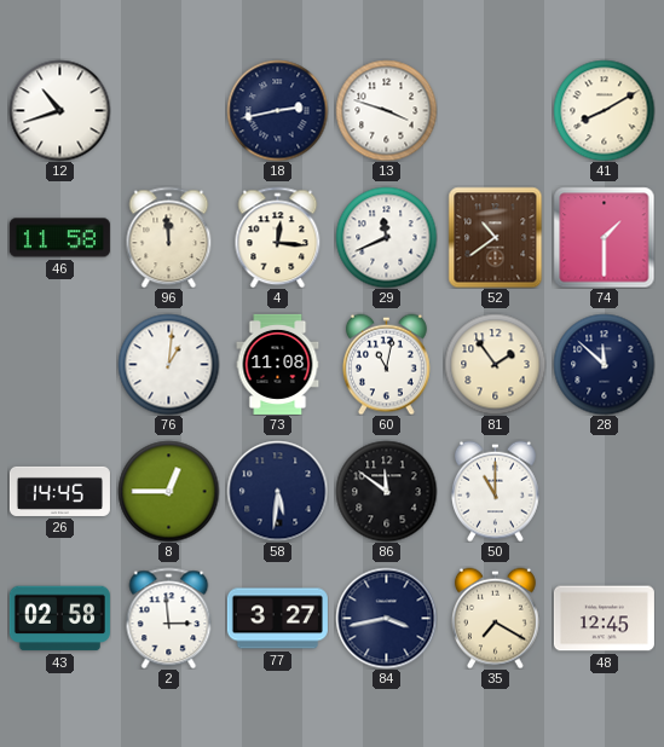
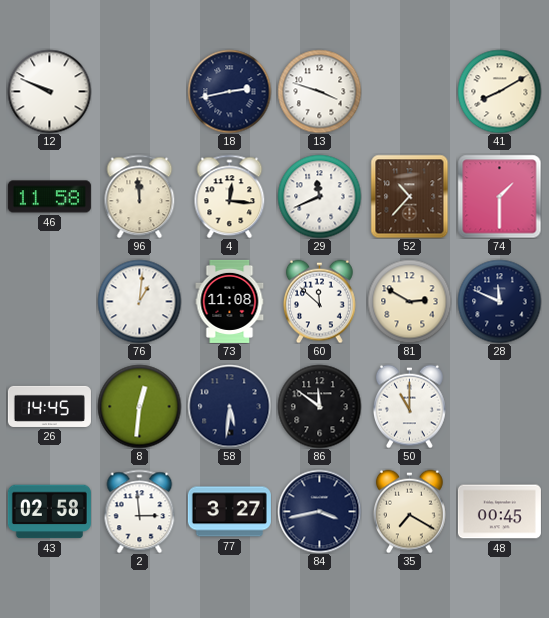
12: 10:42 -> 9:49
52: 10:39 -> 10:37
60: 11:02 -> 11:52
81: 1:54 -> 2:50
28: 11:52 -> 11:49
8: 12:45 -> 12:31
48: 12:45 -> 00:45
